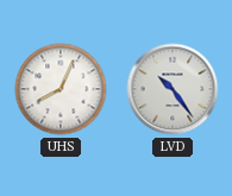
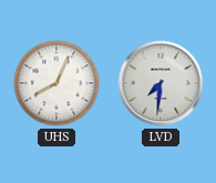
LVD: 10:24 -> 7:31
